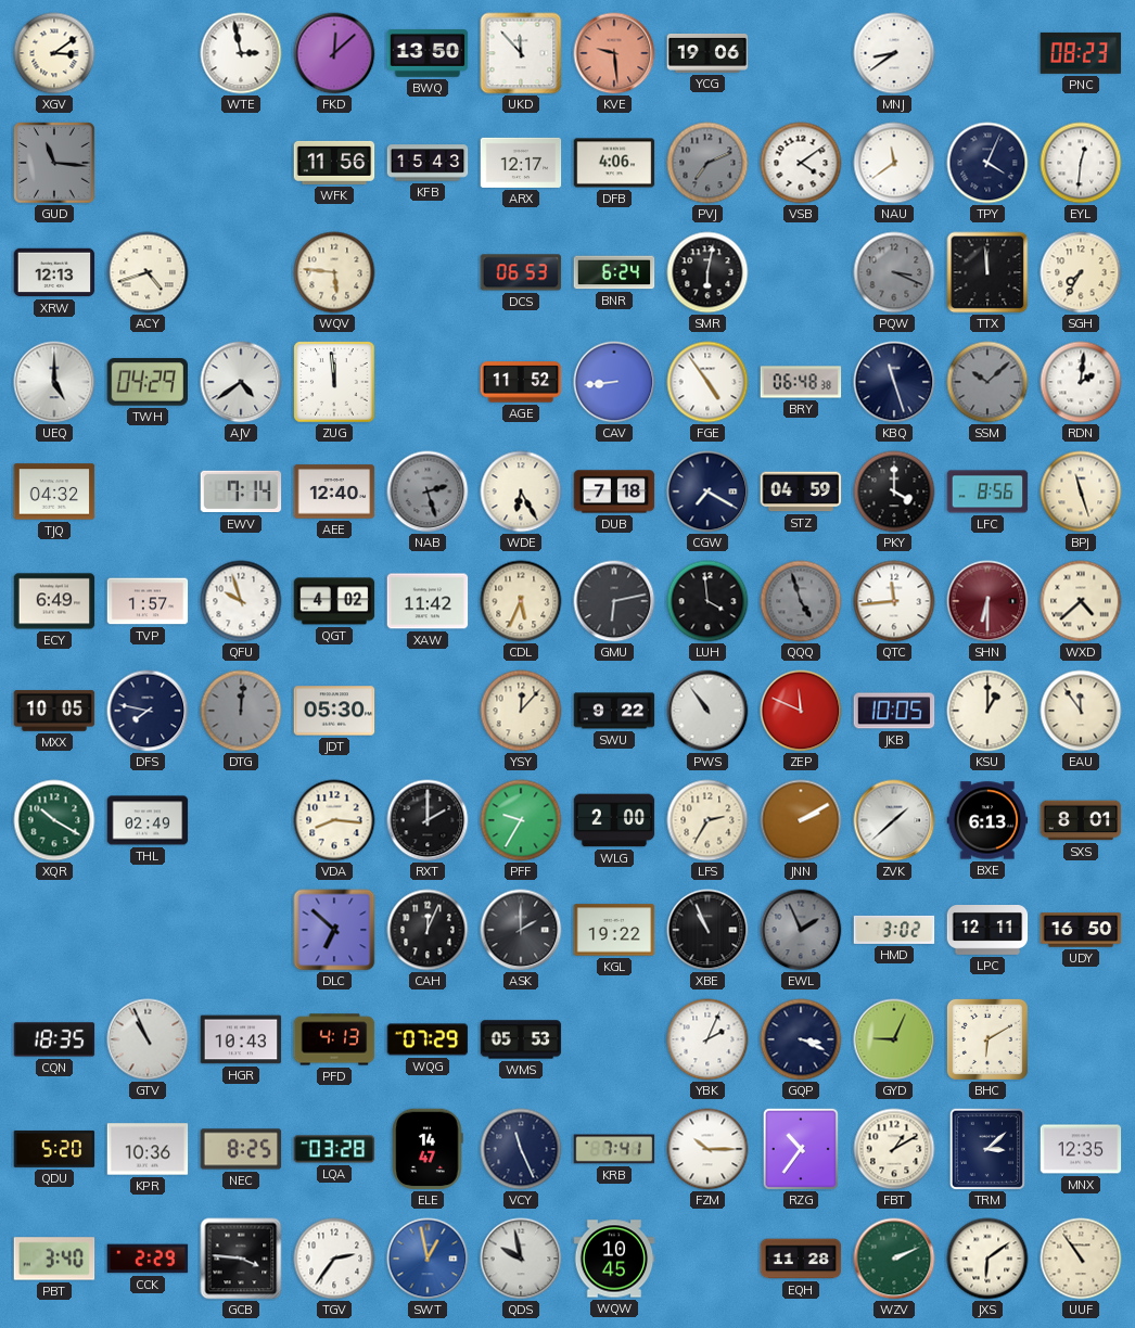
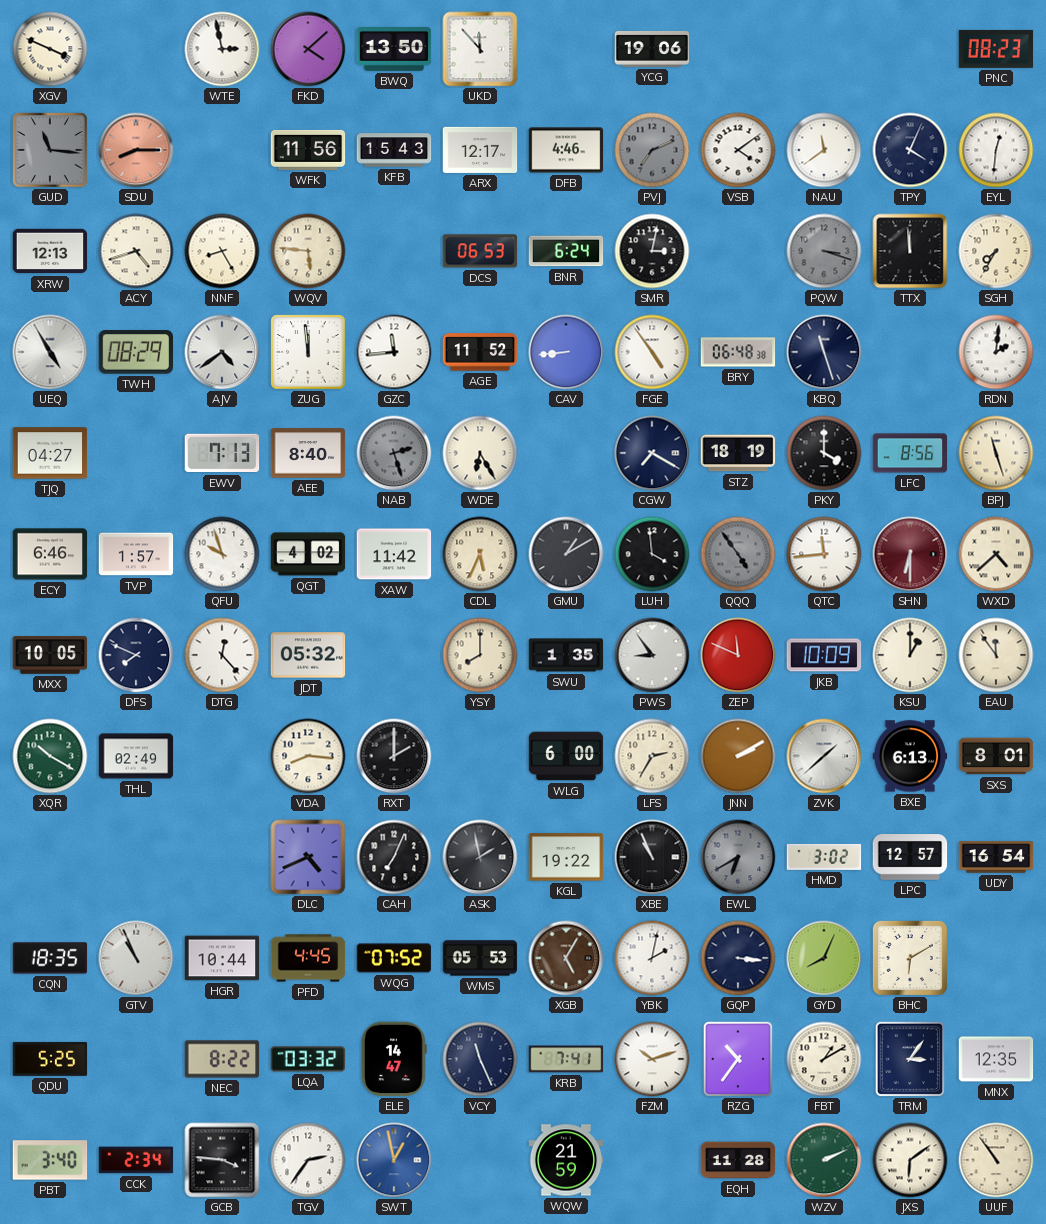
XGV: 3:09 -> 3:49
FKD: 12:08 -> 4:08
KVE: 9:29 -> none
MNJ: 8:39 -> none
SDU: none -> 8:15
DFB: 4:06 -> 4:46
NNF: none -> 8:25
SMR: 6:02 -> 3:02
PQW: 3:19 -> 3:18
UEQ: 5:00 -> 4:55
TWH: 04:29 -> 08:29
GZC: none -> 11:44
SSM: 10:08 -> none
TJQ: 04:32 -> 04:27
EWV: 7:14 -> 7:13
AEE: 12:40 -> 8:40
DUB: 7:18 -> none
STZ: 04:59 -> 18:19
ECY: 6:49 -> 6:46
GMU: 6:13 -> 1:10
QQQ: 4:57 -> 4:54
DFS: 7:47 -> 7:49
DTG: 12:01 -> 12:23
DTG dial: grey -> white
JDT: 05:30 -> 05:32
YSY: 12:07 -> 8:00
SWU: 9:22 -> 1:35
PWS: 10:54 -> 8:54
JKB: 10:05 -> 10:09
PFF: 9:35 -> none
WLG: 2:00 -> 6:00
DLC: 6:52 -> 4:41
CAH: 12:04 -> 7:04
ASK: 2:00 -> 1:58
EWL: 1:56 -> 6:40
LPC: 12:11 -> 12:57
UDY: 16:50 -> 16:54
HGR: 10:43 -> 10:44
PFD: 4:13 -> 4:45
WQG: 07:29 -> 07:52
XGB: none -> 5:05
YBK: 2:04 -> 2:02
GQP: 3:19 -> 3:16
GYD: 9:04 -> 8:04
QDU: 5:20 -> 5:25
KPR: 10:36 -> none
NEC: 8:25 -> 8:22
LQA: 03:28 -> 03:32
FZM: 10:15 -> 10:12
TRM: 3:08 -> 3:06
CCK: 2:29 -> 2:34
QDS: 9:58 -> none
WQW: 10:45 -> 21:59
